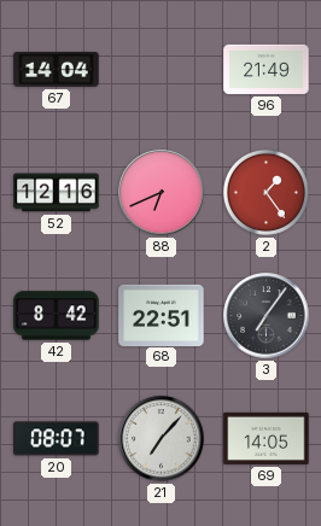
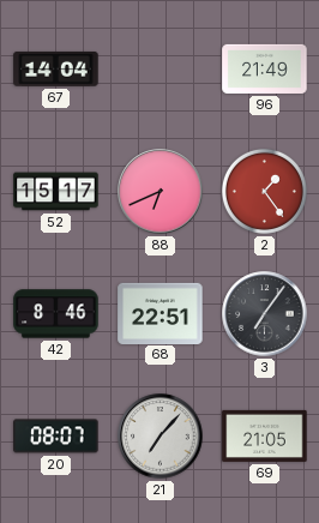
52: 12:16 -> 15:17
42: 8:42 -> 8:46
69: 14:05 -> 21:05
